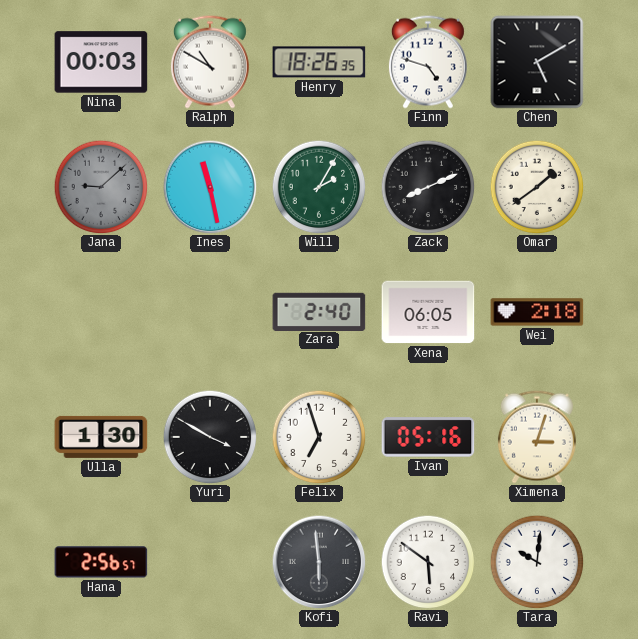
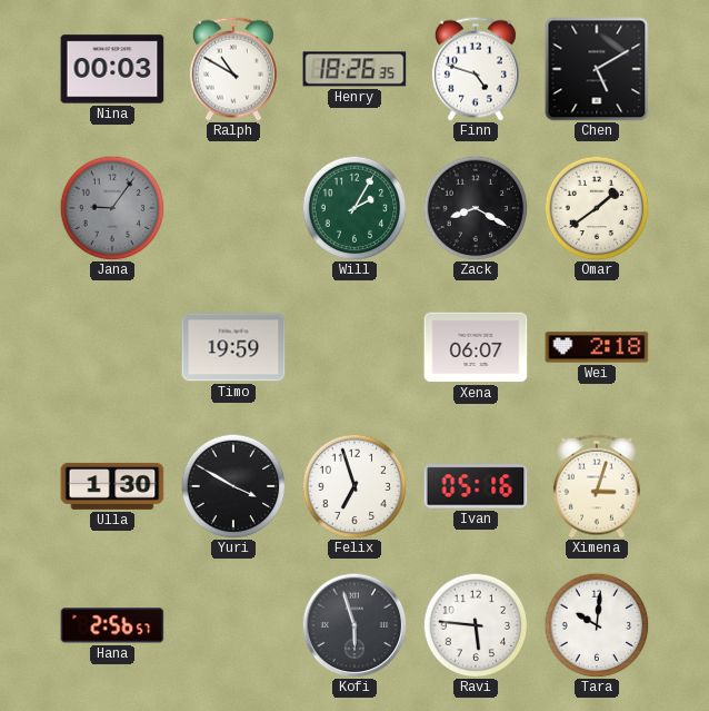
Jana: 9:08 -> 9:06
Ines: 11:28 -> none
Zack: 8:11 -> 8:20
Timo: none -> 19:59
Zara: 2:40 -> none
Xena: 06:05 -> 06:07
Kofi: 5:59 -> 5:57
Ravi: 5:51 -> 5:46
